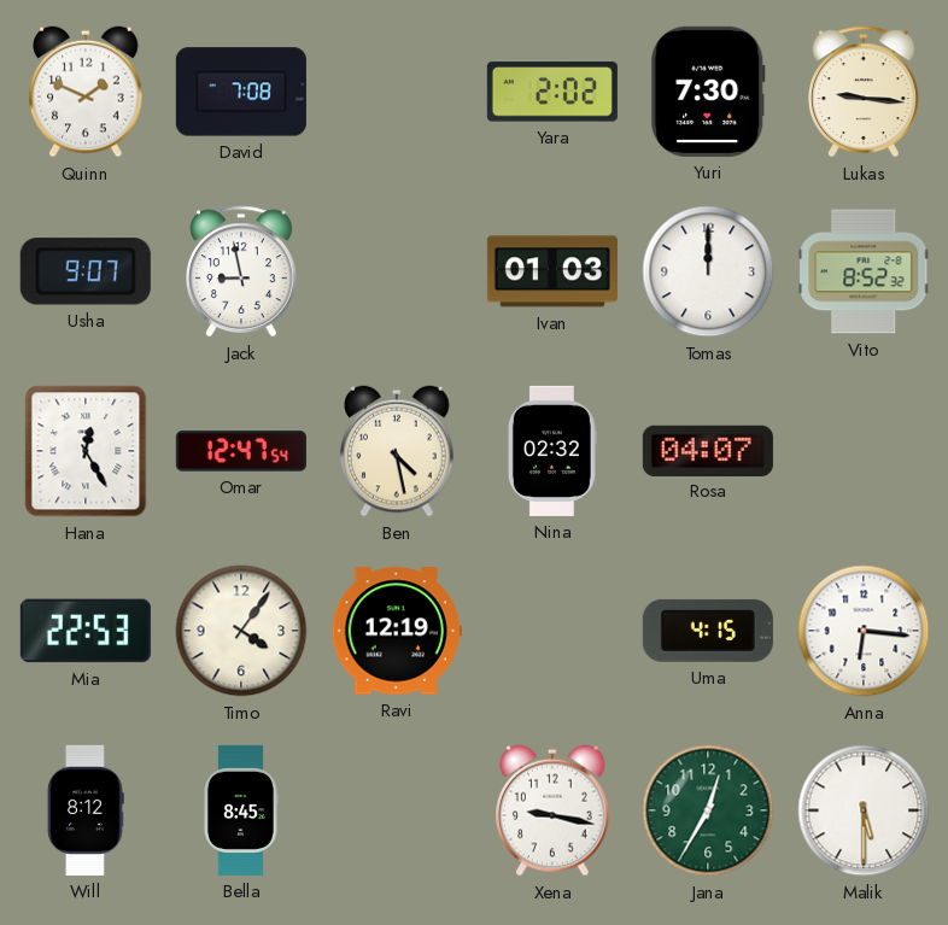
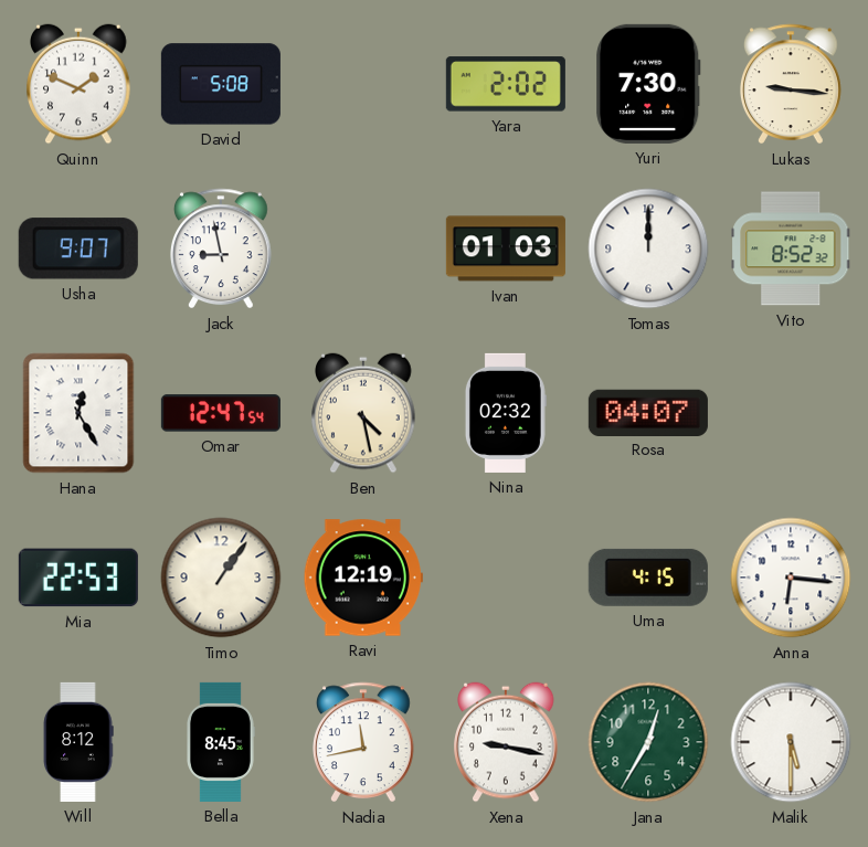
David: 7:08 -> 5:08
Timo: 4:06 -> 1:06
Nadia: none -> 11:43
